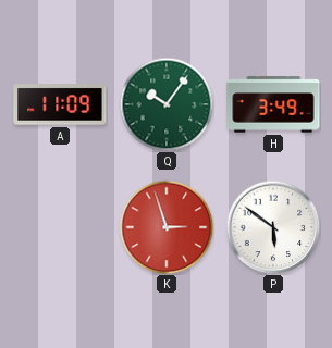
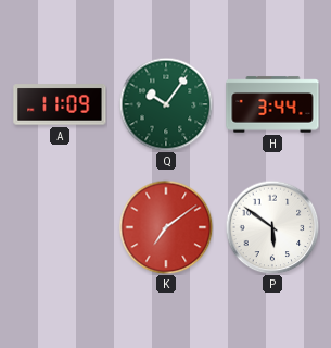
H: 3:49 -> 3:44
K: 2:57 -> 7:09
